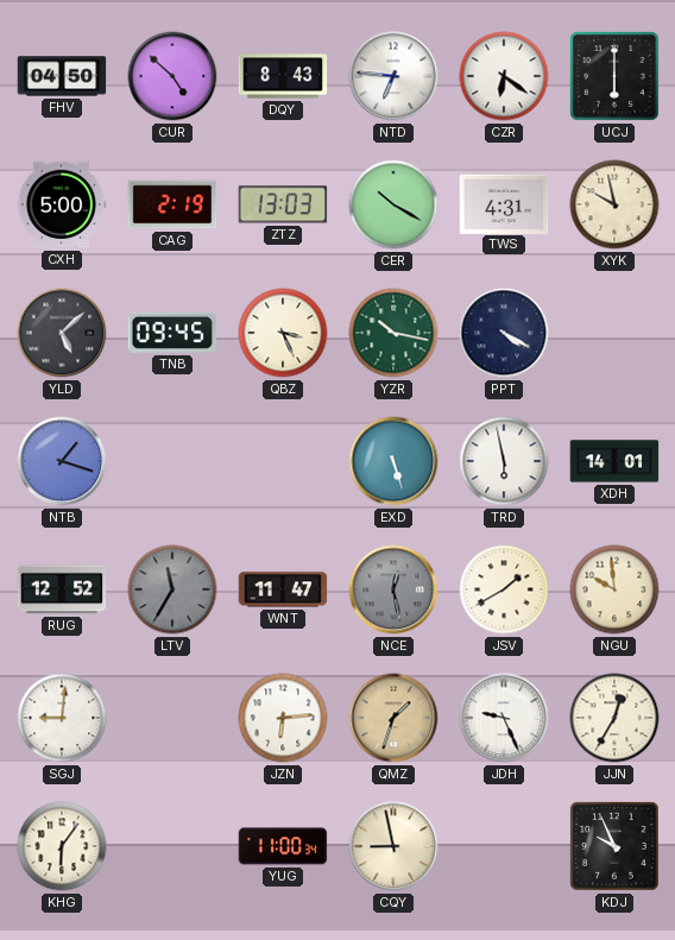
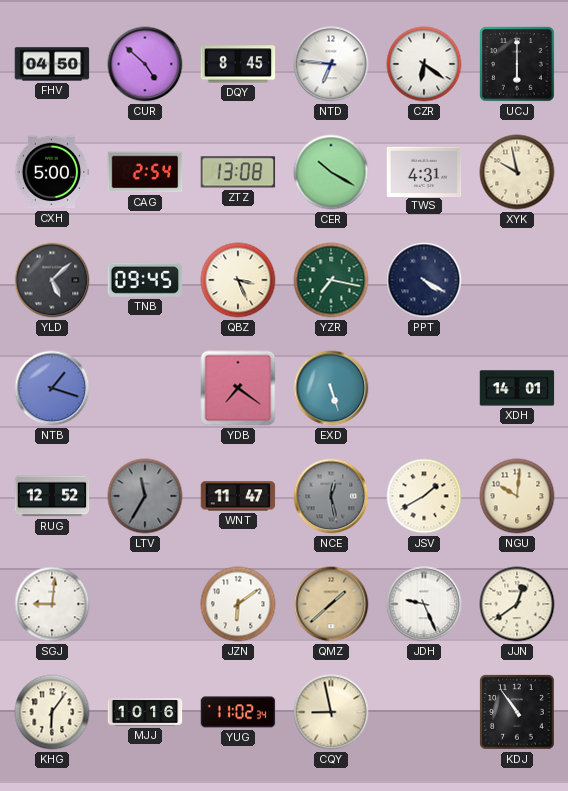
DQY: 8:43 -> 8:45
CAG: 2:19 -> 2:54
ZTZ: 13:03 -> 13:08
YZR: 10:17 -> 7:17
YDB: none -> 7:21
TRD: 5:58 -> none
NGU: 9:59 -> 10:01
JZN: 6:14 -> 6:09
QMZ: 1:33 -> 1:38
JJN: 12:35 -> 12:39
MJJ: none -> 10:16
YUG: 11:00 -> 11:02
KDJ: 9:56 -> 10:54
